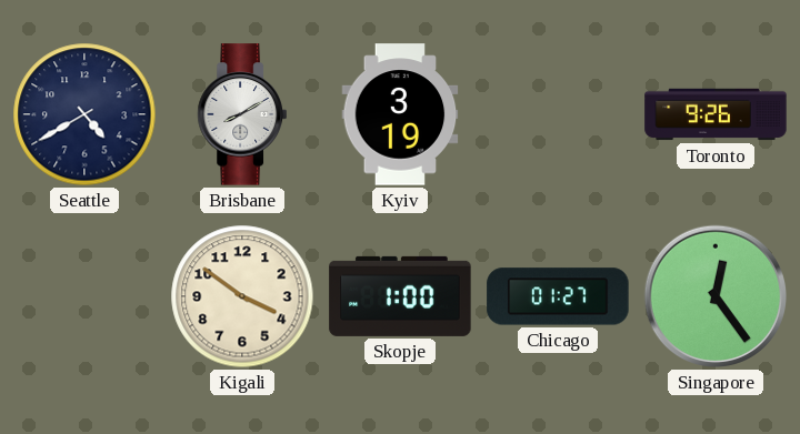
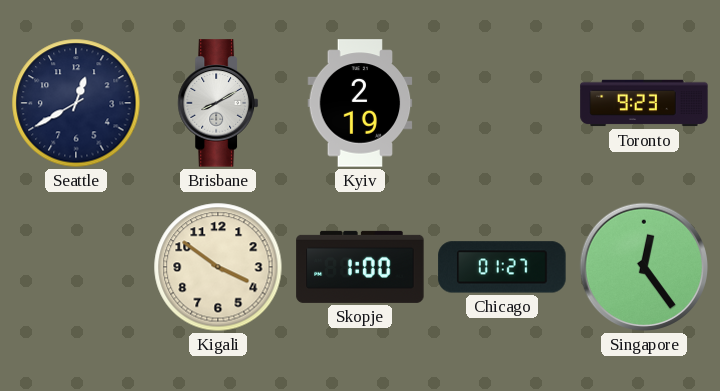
Seattle: 4:40 -> 12:40
Kyiv: 3:19 -> 2:19
Toronto: 9:26 -> 9:23
